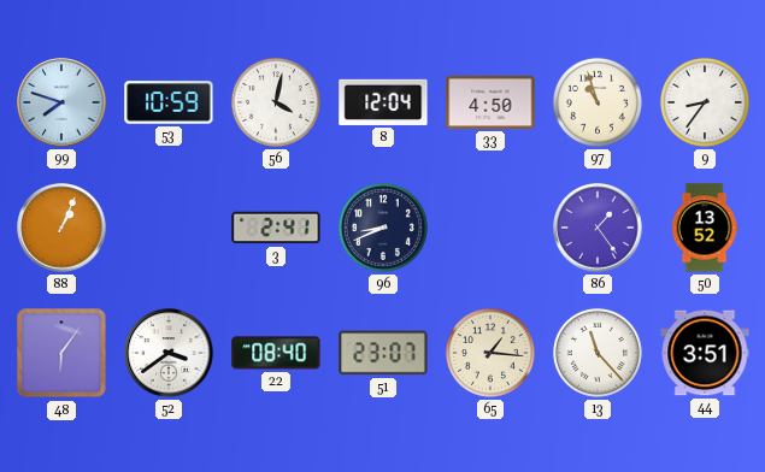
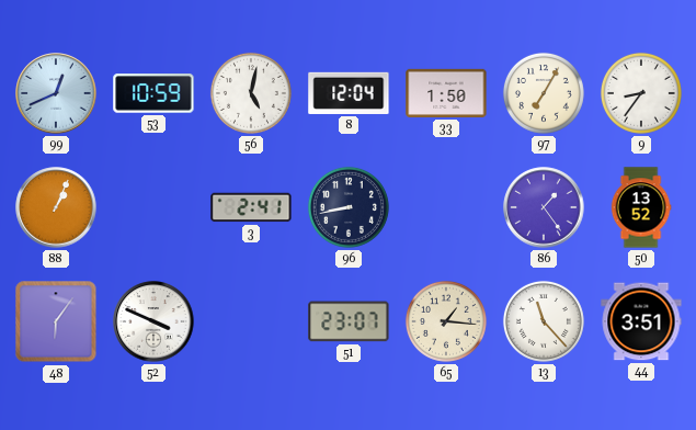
99: 7:48 -> 12:41
56: 4:02 -> 5:02
33: 4:50 -> 1:50
97: 10:57 -> 7:05
96: 8:41 -> 8:43
52: 3:39 -> 3:49
22: 08:40 -> none
